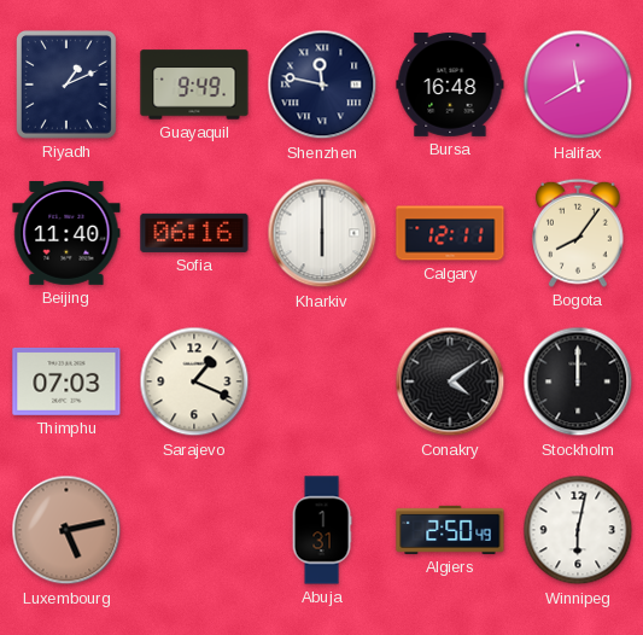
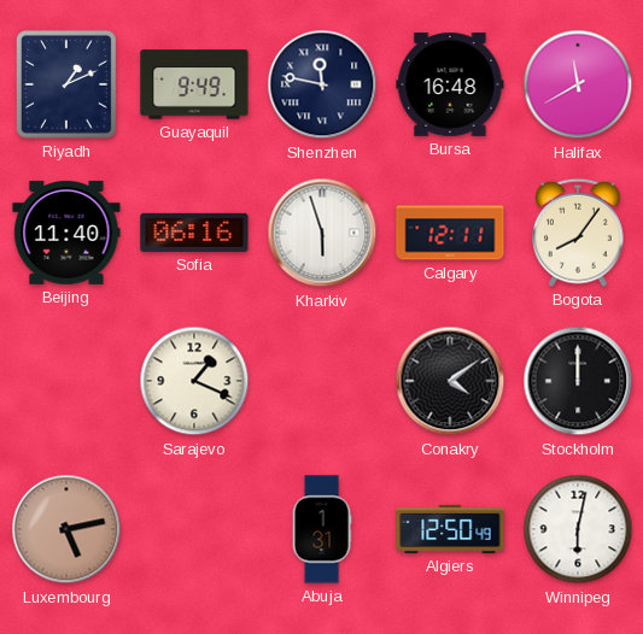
Kharkiv: 6:00 -> 5:57
Thimphu: 07:03 -> none
Algiers: 2:50 -> 12:50
